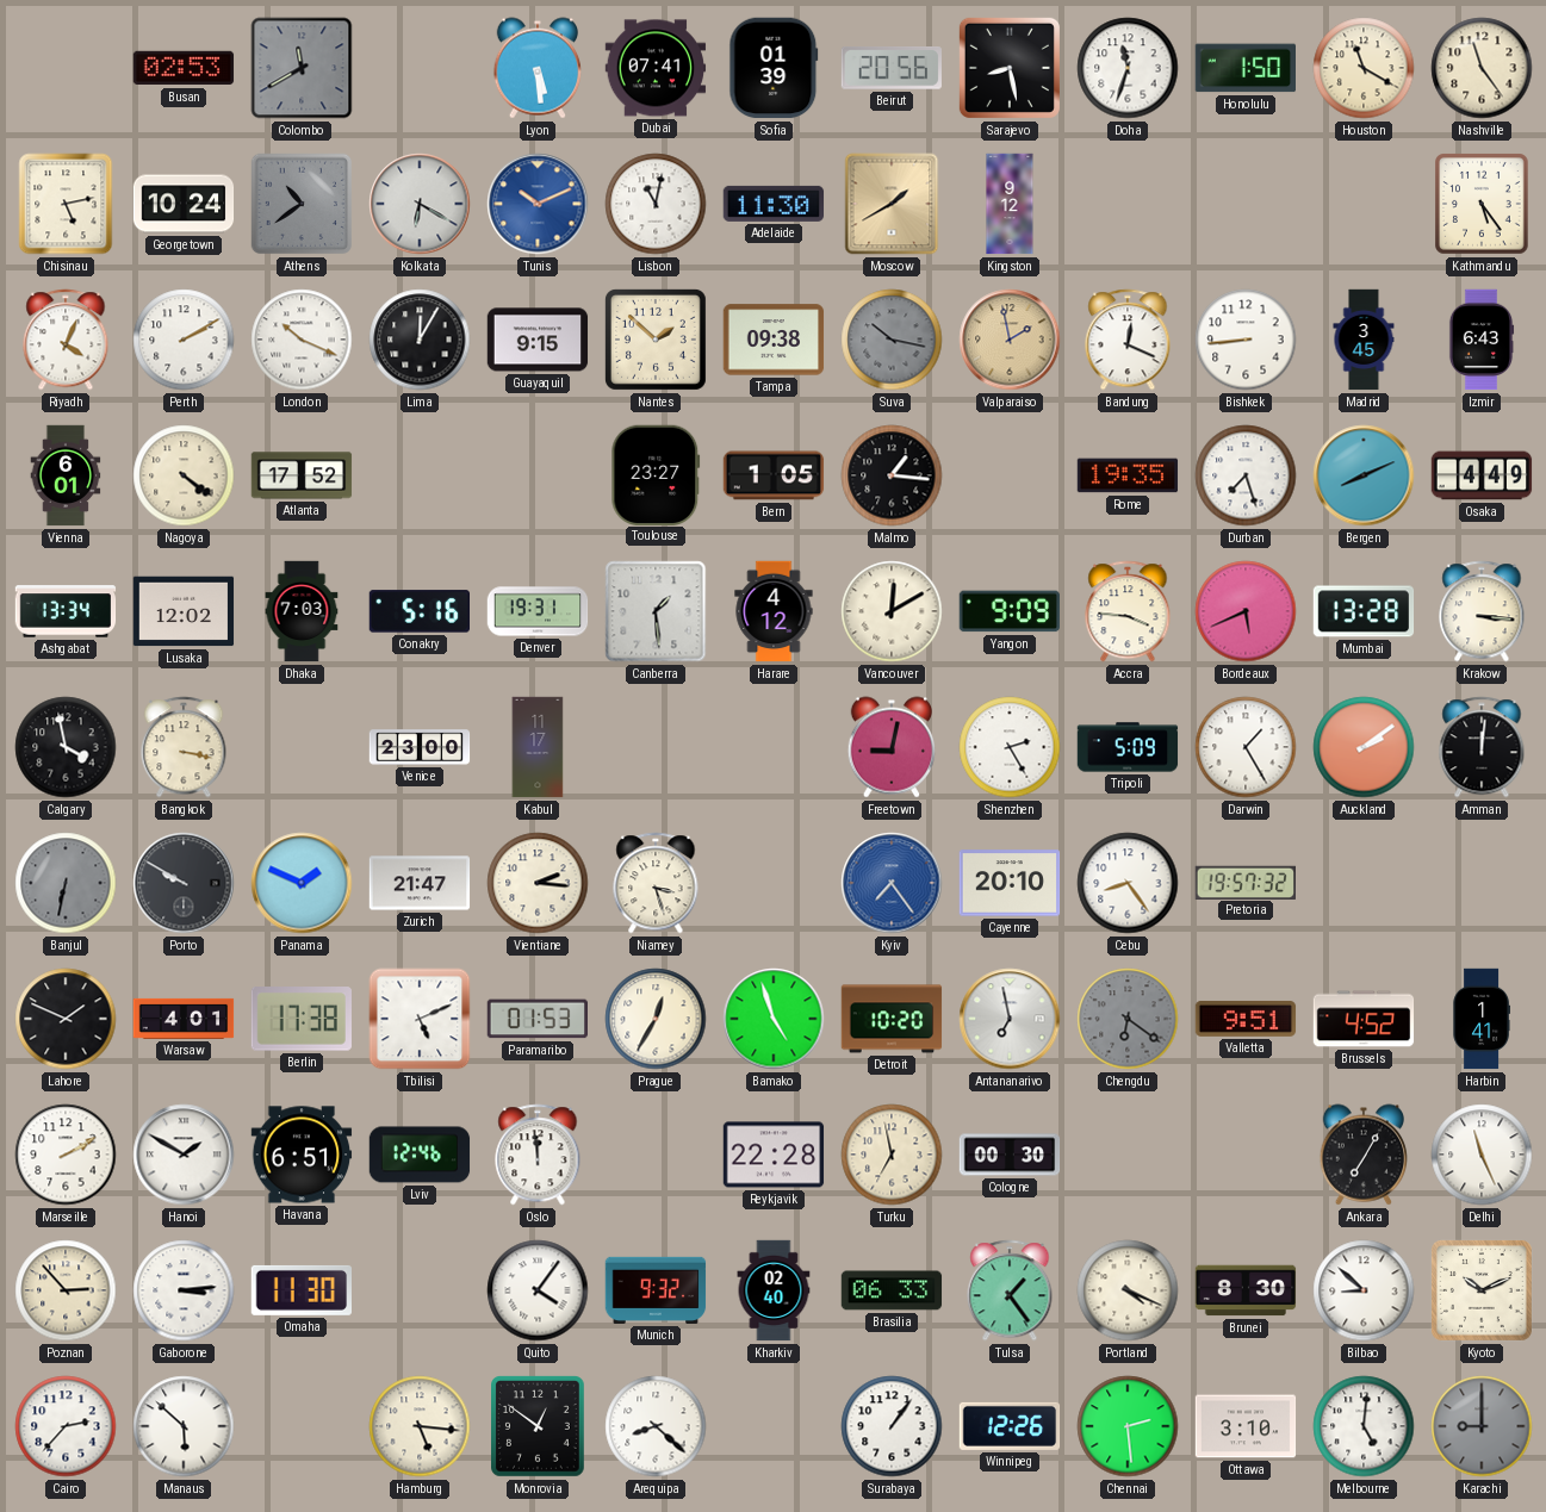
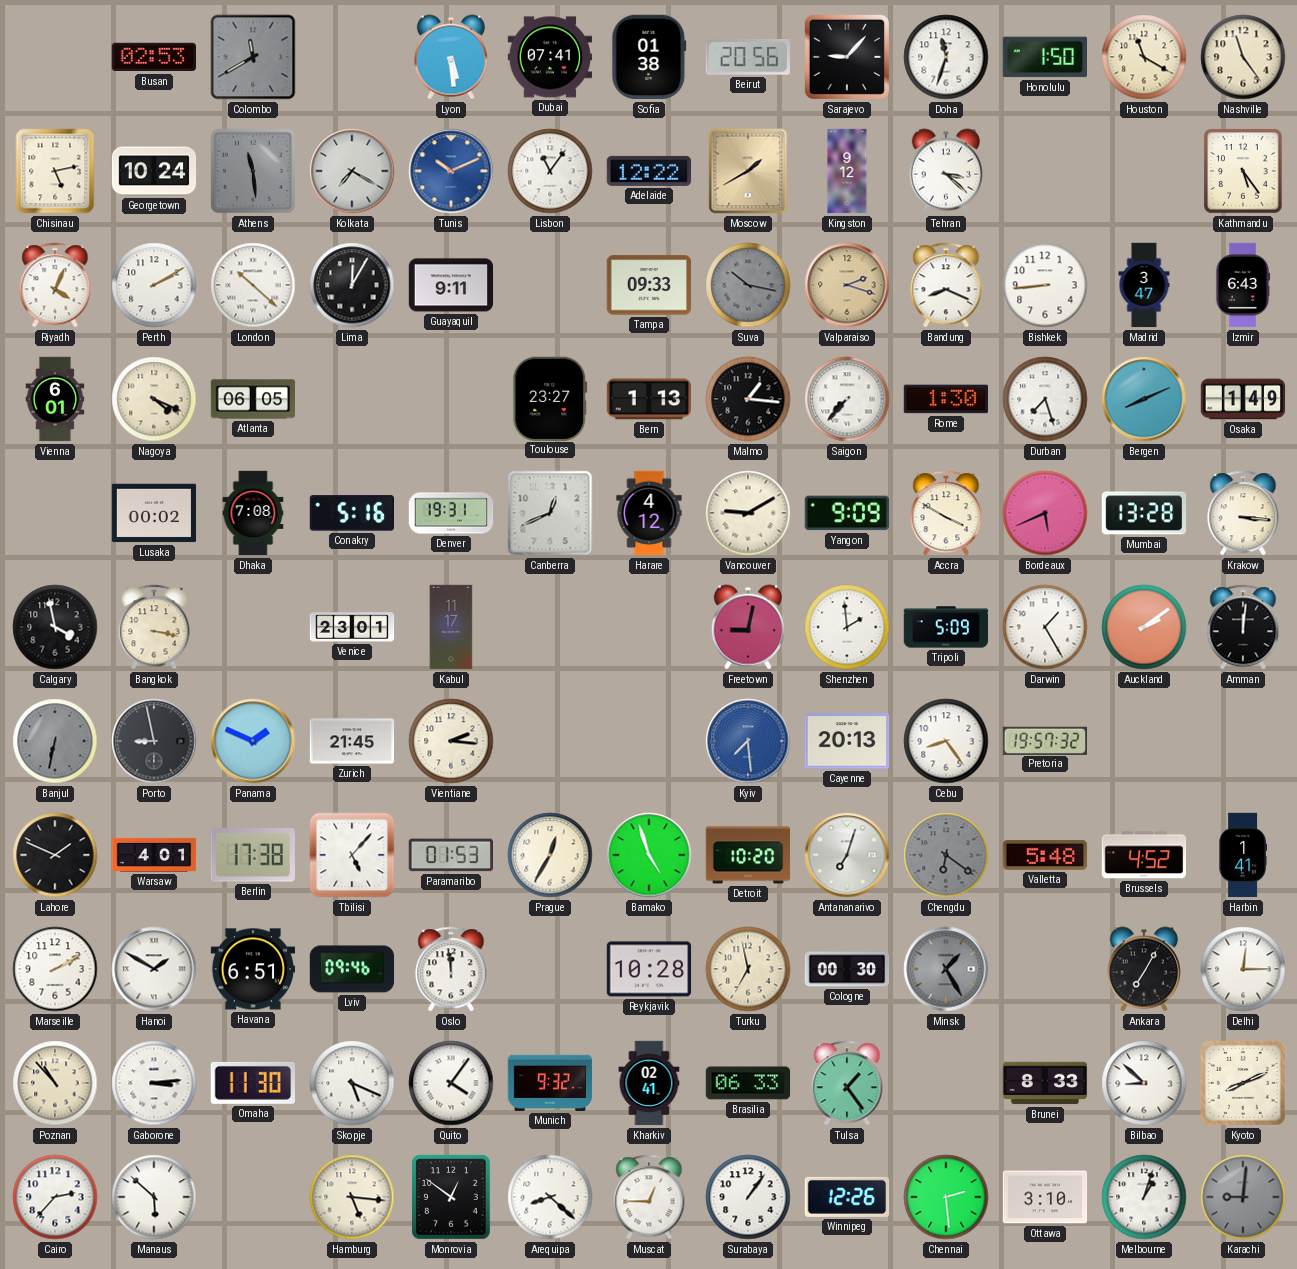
Sofia: 01:39 -> 01:38
Sarajevo: 8:28 -> 9:07
Athens: 10:39 -> 11:29
Kolkata: 6:20 -> 7:20
Lisbon: 11:02 -> 11:06
Adelaide: 11:30 -> 12:22
Tehran: none -> 3:22
London: 10:19 -> 10:22
Guayaquil: 9:15 -> 9:11
Nantes: 1:52 -> none
Tampa: 09:38 -> 09:33
Valparaiso: 1:58 -> 2:18
Bandung: 12:19 -> 8:19
Madrid: 3:45 -> 3:47
Nagoya: 4:21 -> 4:19
Atlanta: 17:52 -> 06:05
Bern: 1:05 -> 1:13
Saigon: none -> 7:37
Rome: 19:35 -> 1:30
Osaka: 4:49 -> 1:49
Ashgabat: 13:34 -> none
Lusaka: 12:02 -> 00:02
Dhaka: 7:03 -> 7:08
Canberra: 1:29 -> 12:41
Vancouver: 12:10 -> 9:10
Accra: 3:46 -> 3:50
Venice: 23:00 -> 23:01
Shenzhen: 2:25 -> 1:59
Porto: 9:50 -> 8:58
Zurich: 21:47 -> 21:45
Niamey: 3:27 -> none
Kyiv: 7:24 -> 7:29
Cayenne: 20:10 -> 20:13
Tbilisi: 5:11 -> 5:07
Antananarivo: 6:58 -> 7:03
Valletta: 9:51 -> 5:48
Lviv: 12:46 -> 09:46
Reykjavik: 22:28 -> 10:28
Minsk: none -> 1:25
Delhi: 11:26 -> 12:15
Poznan: 2:53 -> 10:53
Skopje: none -> 5:19
Kharkiv: 02:40 -> 02:41
Portland: 4:19 -> none
Brunei: 8:30 -> 8:33
Kyoto: 10:11 -> 8:11
Muscat: none -> 12:45
Melbourne: 5:01 -> 1:03
Karachi: 9:00 -> 9:01
